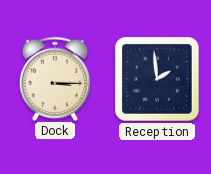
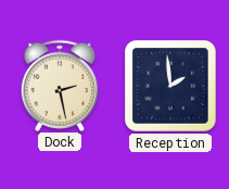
Dock: 3:15 -> 2:28
